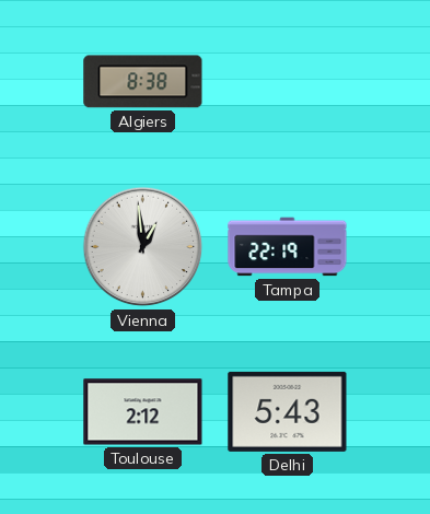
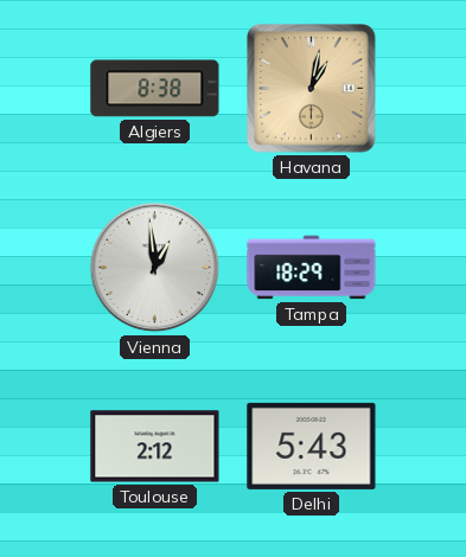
Havana: none -> 1:02
Tampa: 22:19 -> 18:29
